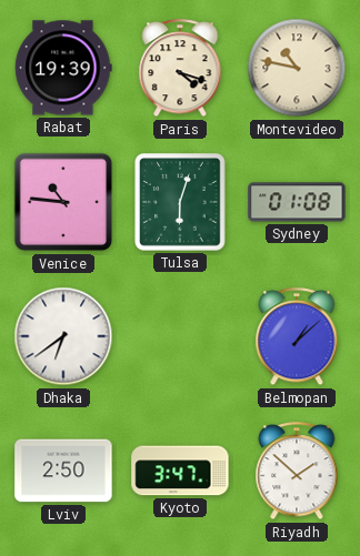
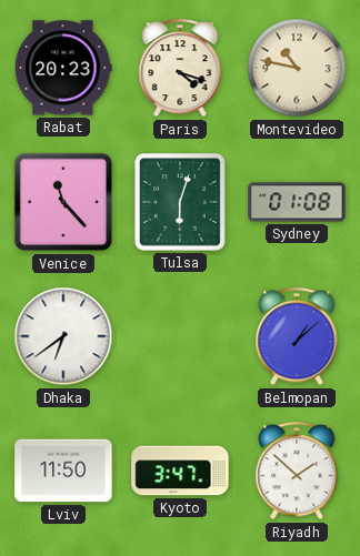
Rabat: 19:39 -> 20:23
Venice: 10:46 -> 11:23
Lviv: 2:50 -> 11:50
